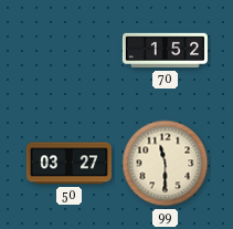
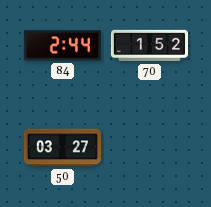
84: none -> 2:44
99: 11:30 -> none
